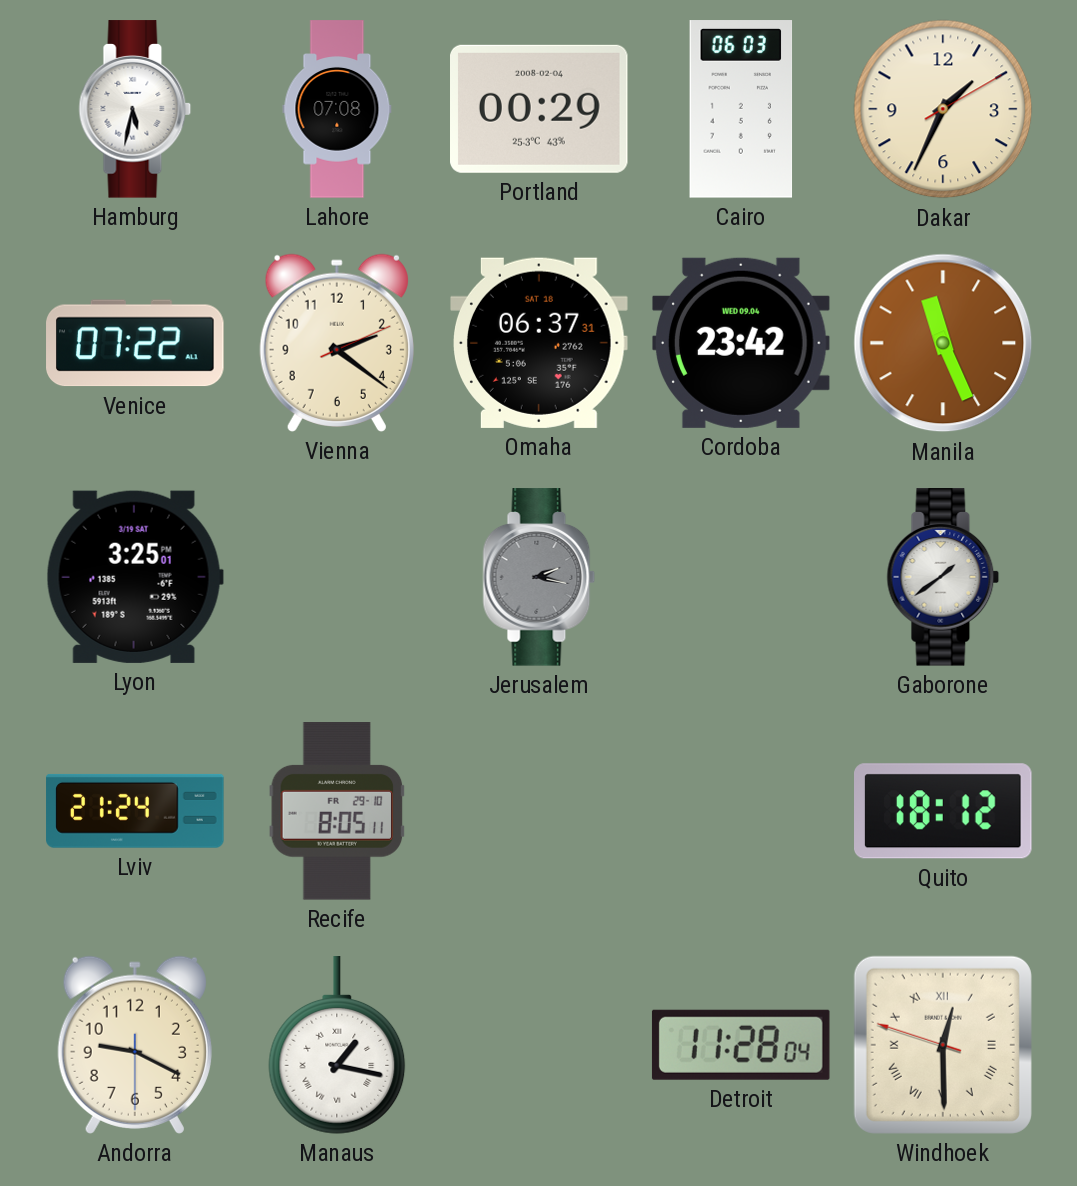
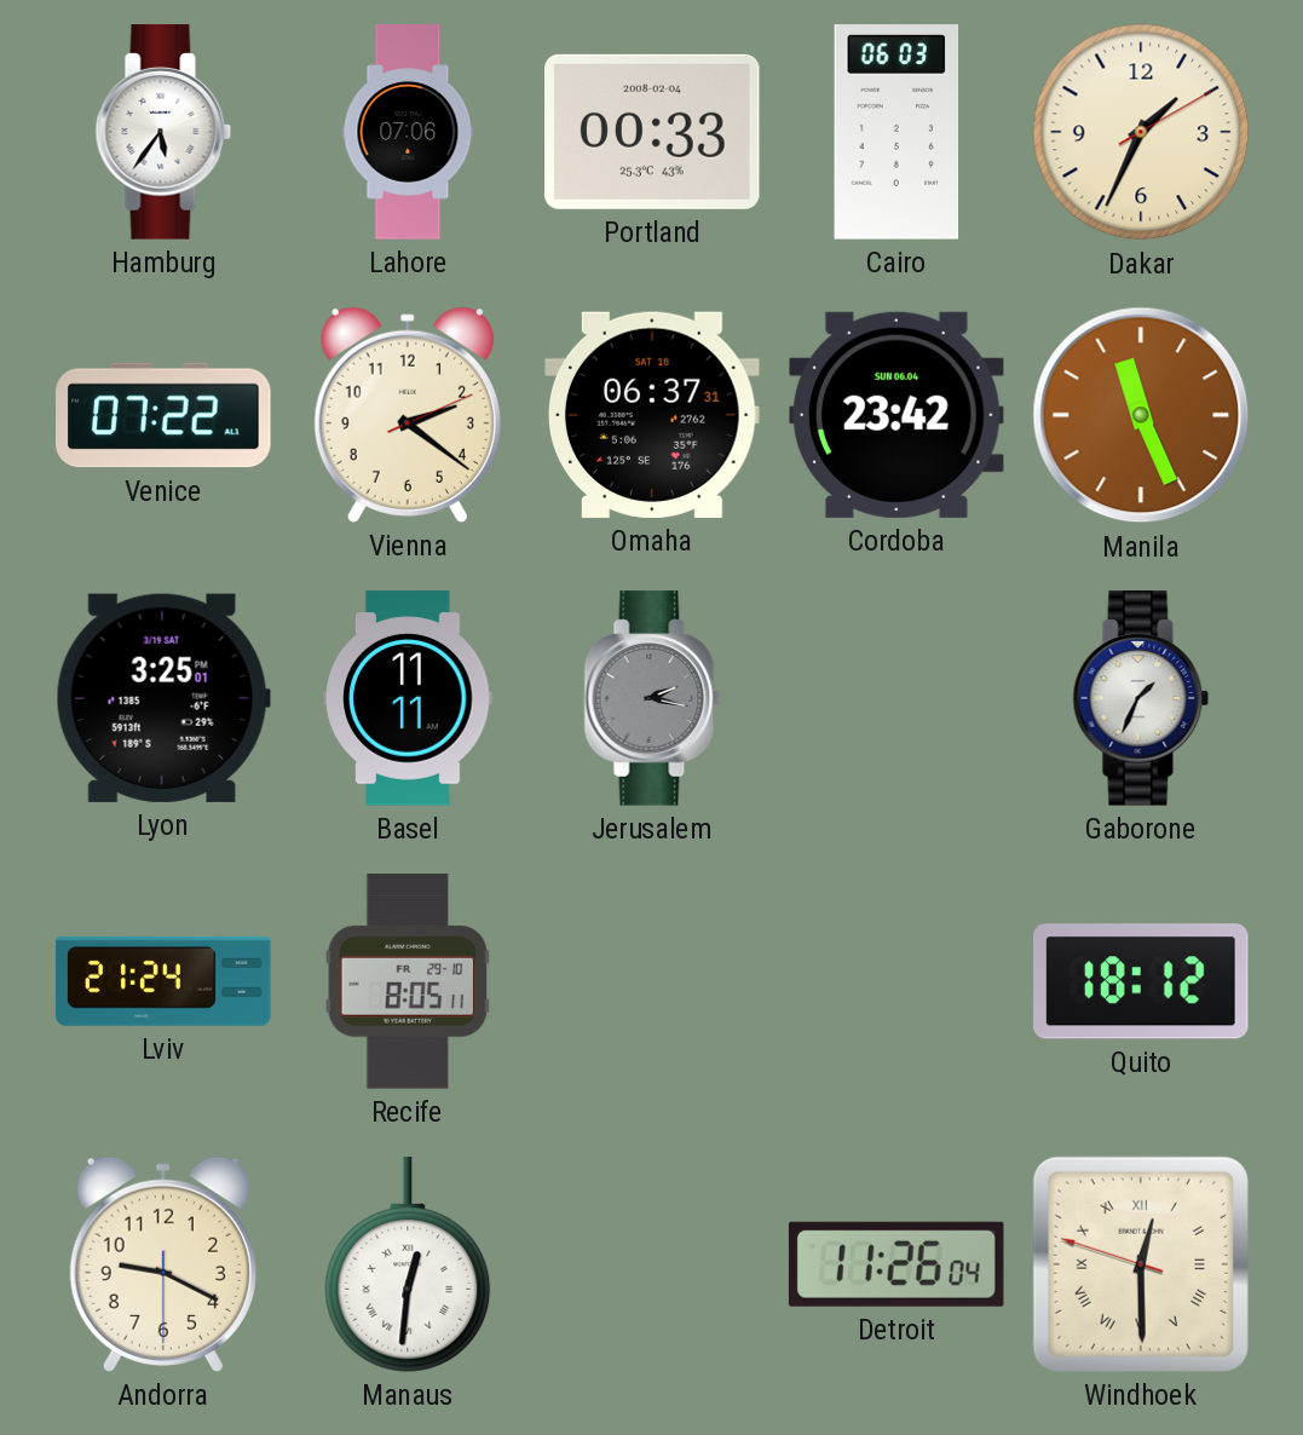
Hamburg: 5:32 -> 5:36
Lahore: 07:08 -> 07:06
Portland: 00:29 -> 00:33
Cordoba date: WED 09.04 -> SUN 06.04
Basel: none -> 11:11
Gaborone: 1:39 -> 1:34
Manaus: 1:17 -> 12:31
Detroit: 11:28 -> 11:26
